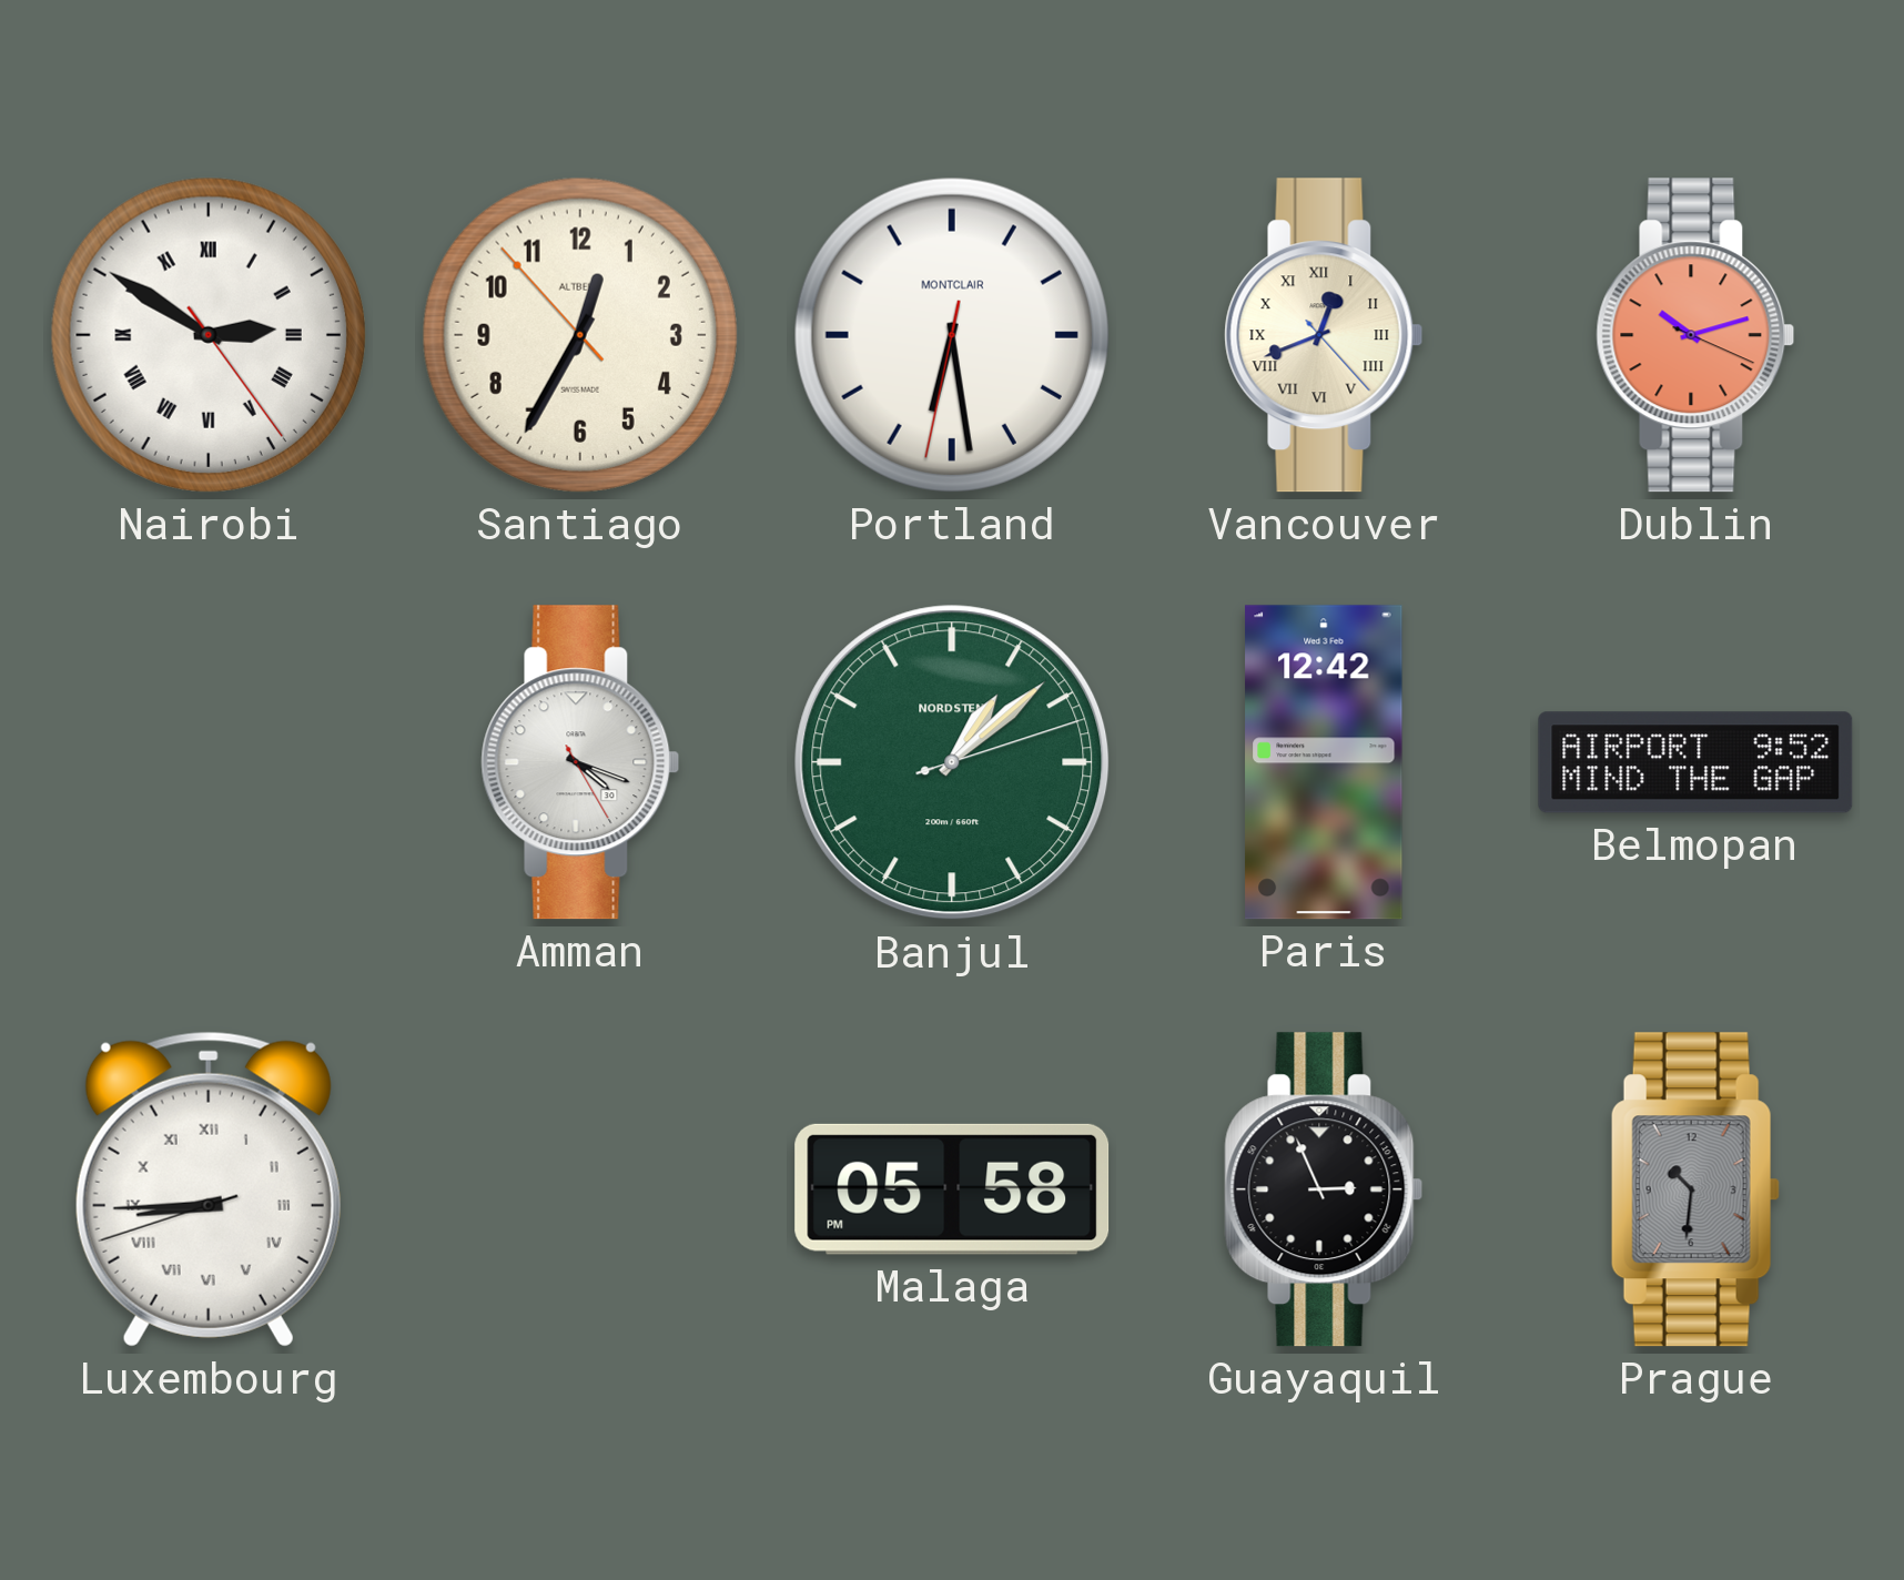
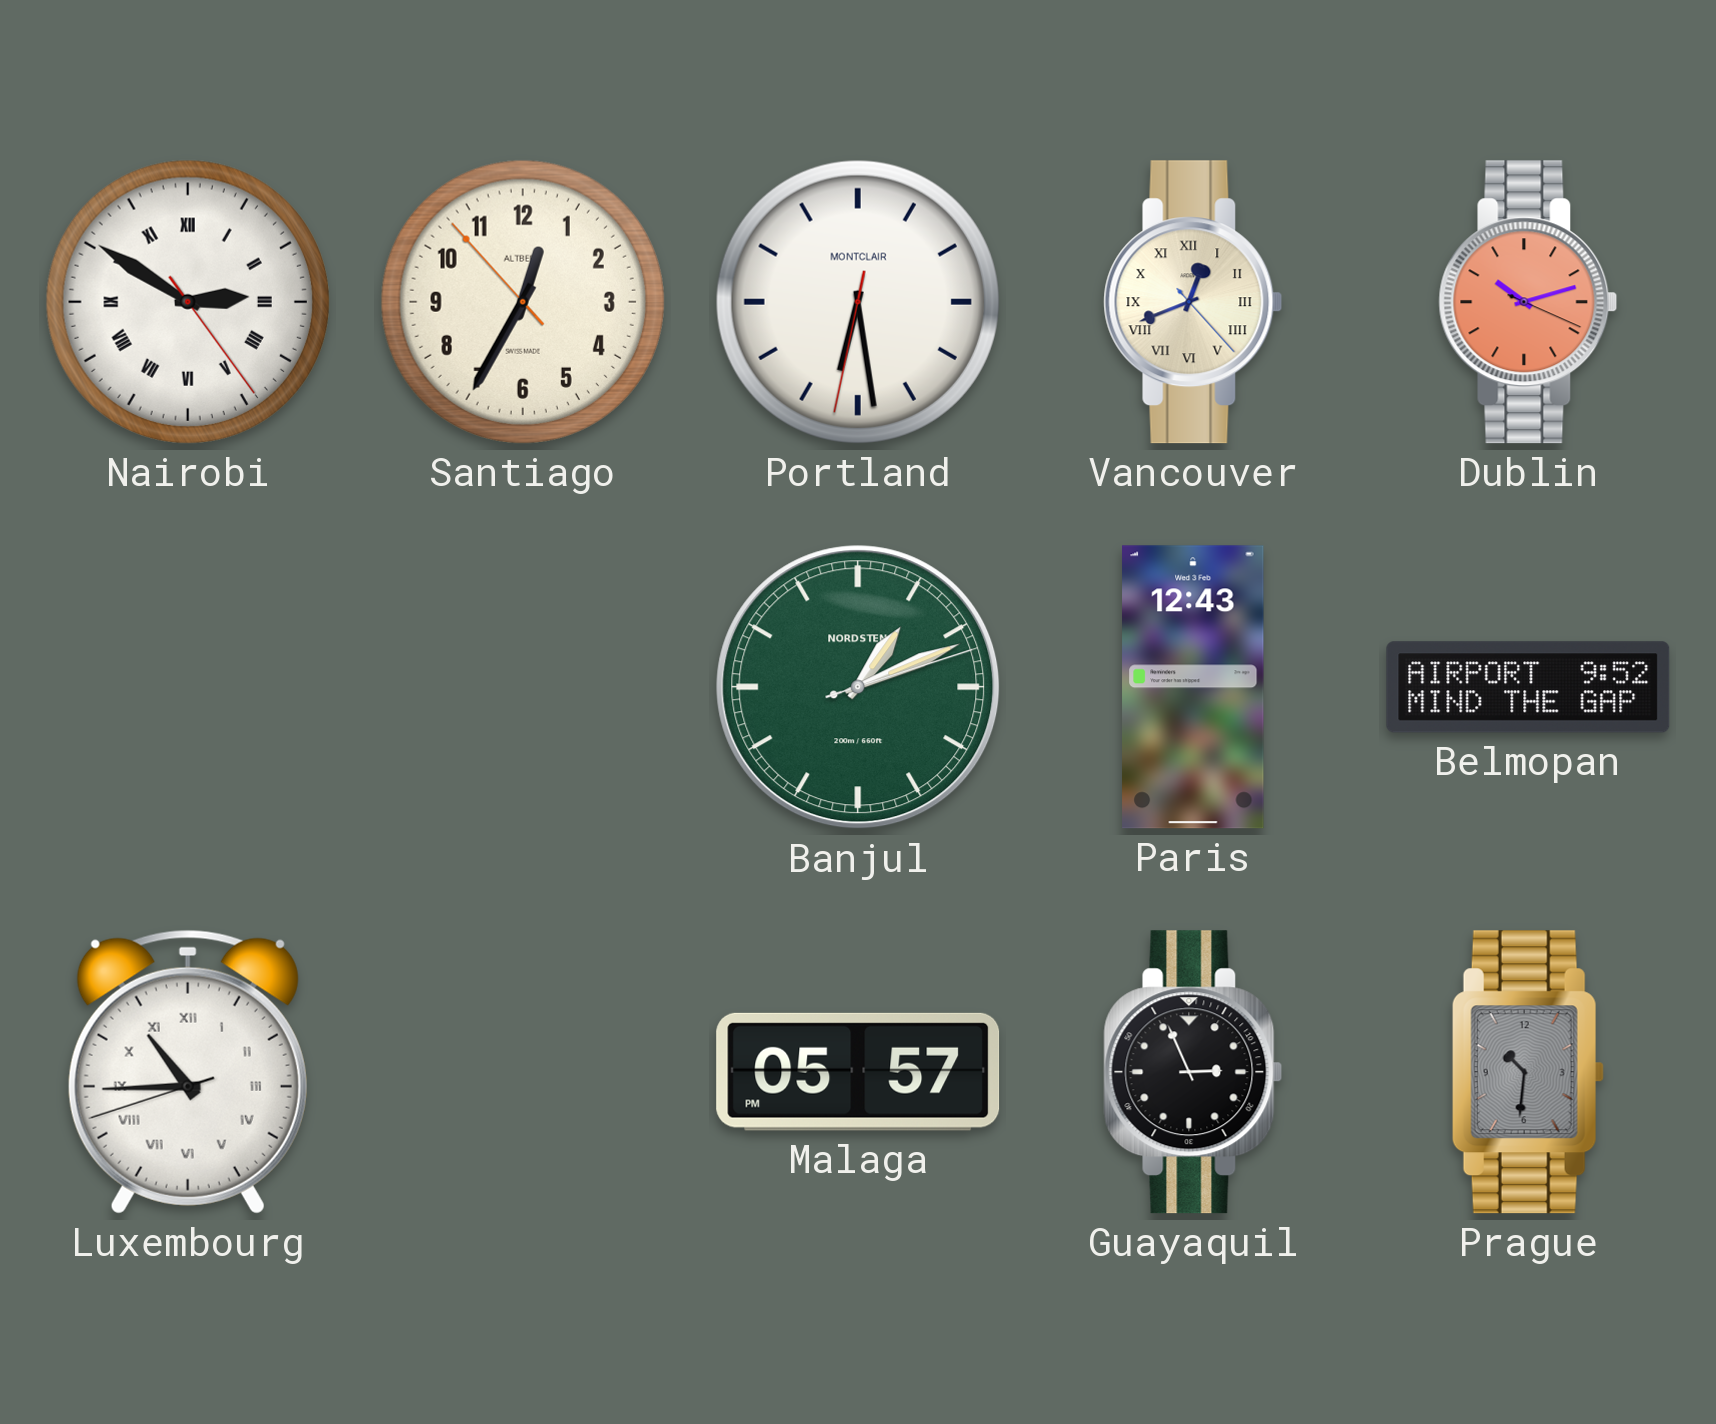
Amman: 4:18 -> none
Banjul: 1:08 -> 1:11
Paris: 12:42 -> 12:43
Luxembourg: 8:44 -> 10:44
Malaga: 05:58 -> 05:57
